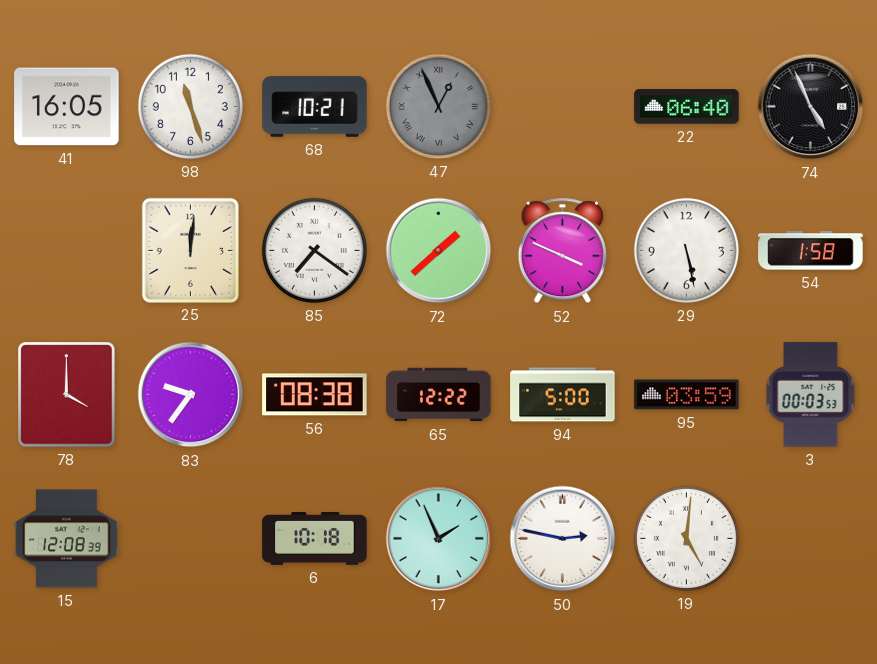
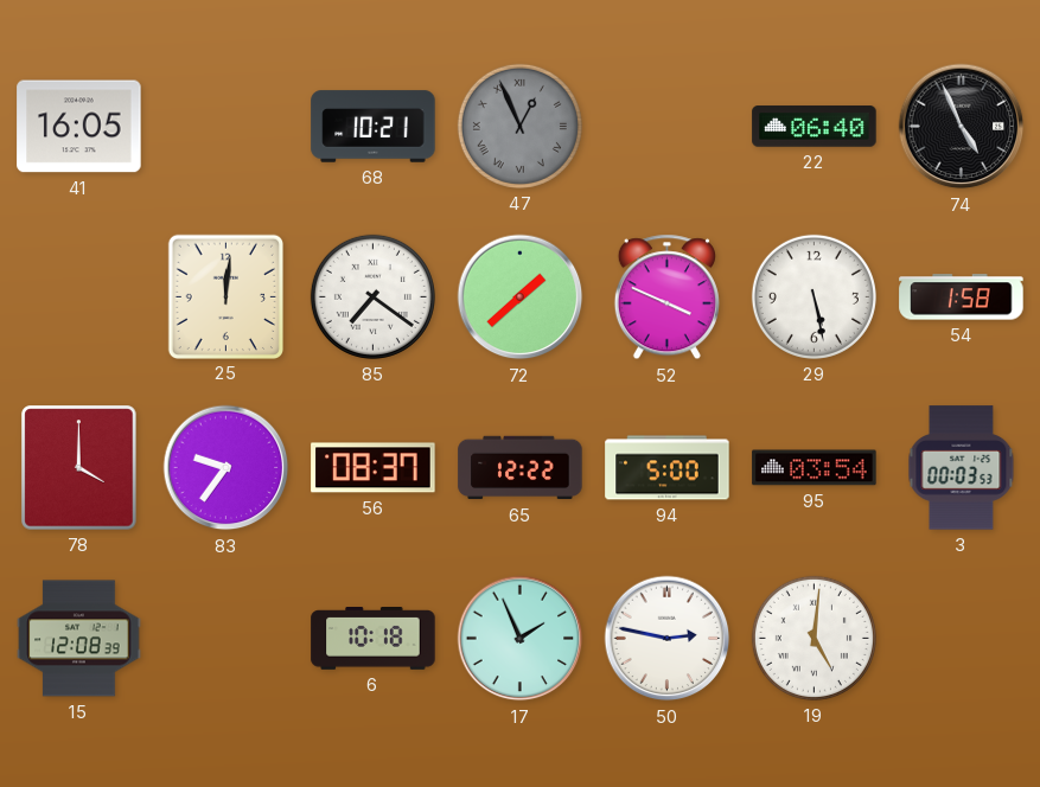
98: 11:27 -> none
56: 08:38 -> 08:37
95: 03:59 -> 03:54
